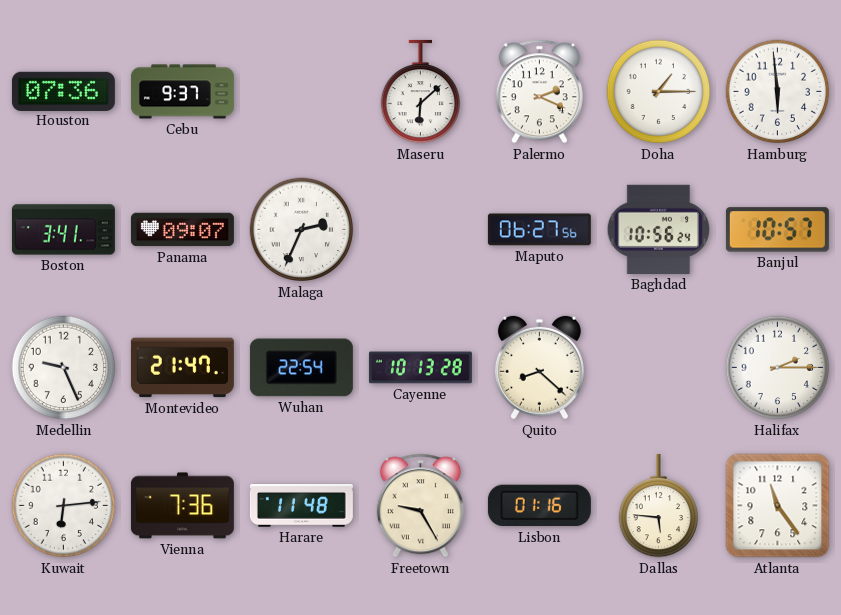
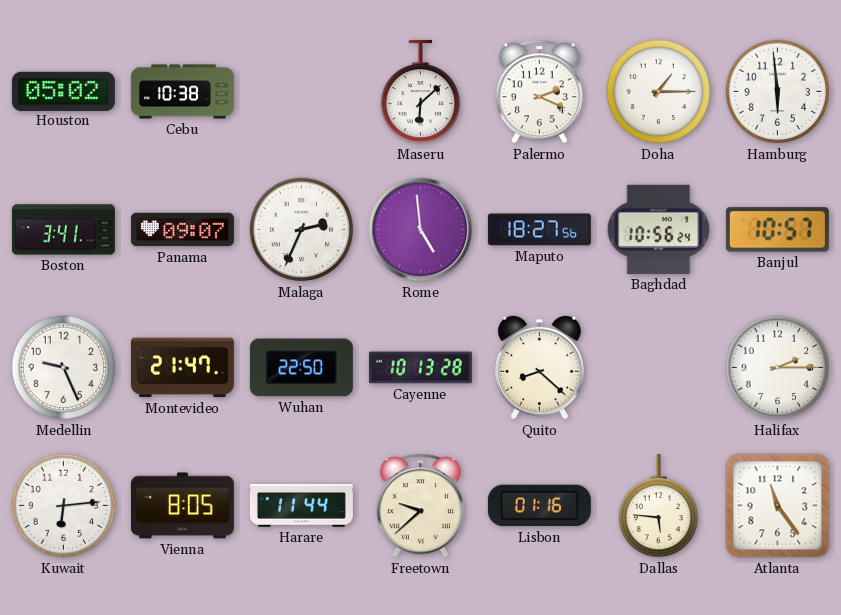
Houston: 07:36 -> 05:02
Cebu: 9:37 -> 10:38
Rome: none -> 4:59
Maputo: 06:27 -> 18:27
Wuhan: 22:54 -> 22:50
Vienna: 7:36 -> 8:05
Harare: 11:48 -> 11:44
Freetown: 9:25 -> 9:38
